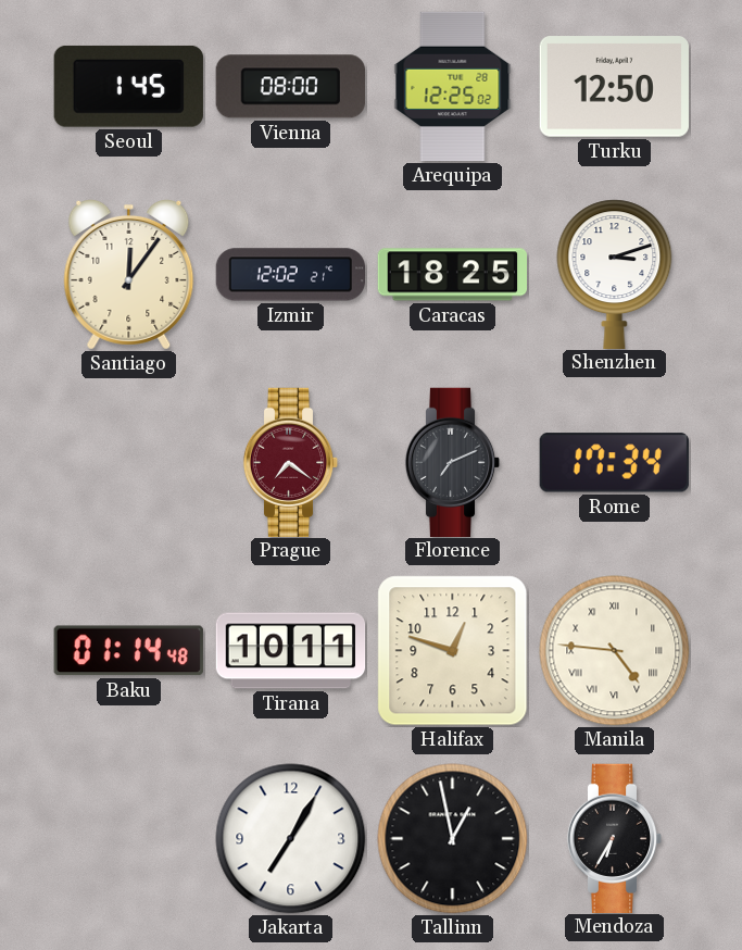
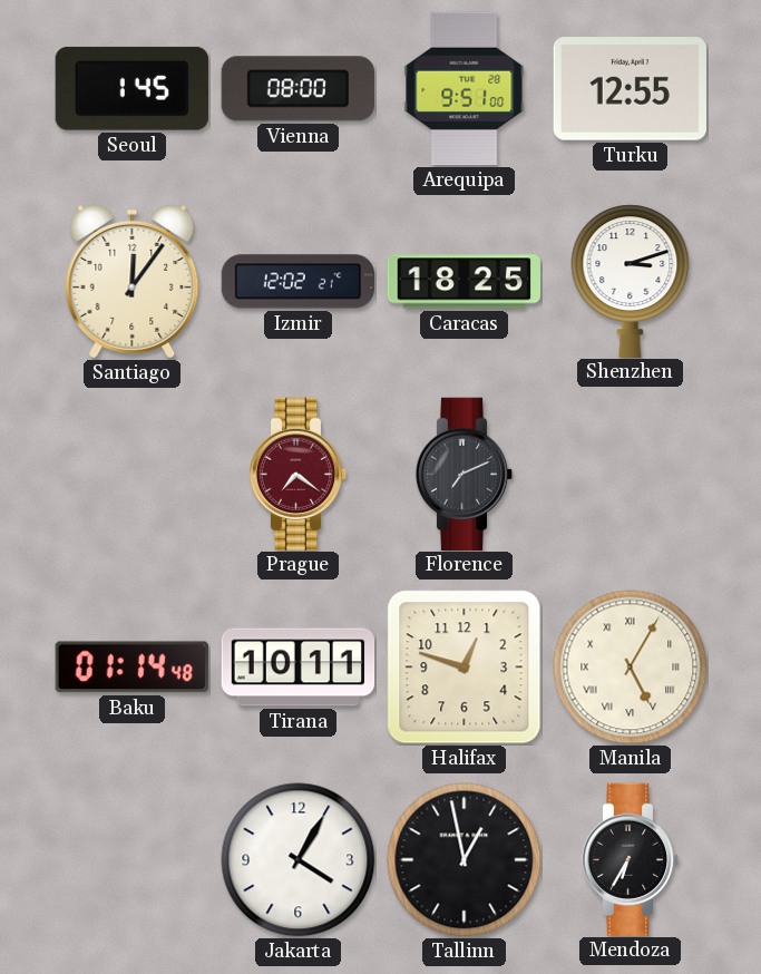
Arequipa: 12:25 -> 9:51
Turku: 12:50 -> 12:55
Rome: 17:34 -> none
Manila: 4:46 -> 5:05
Jakarta: 7:05 -> 4:05
